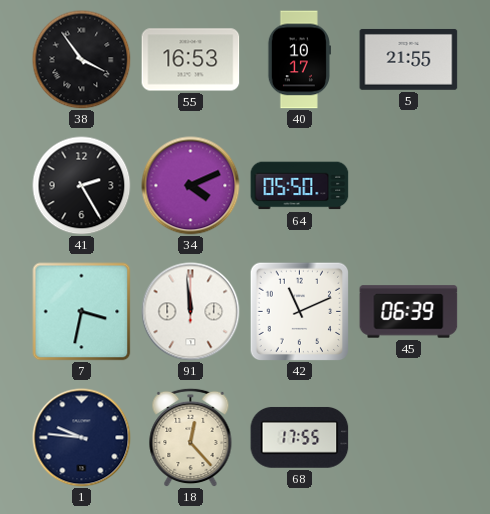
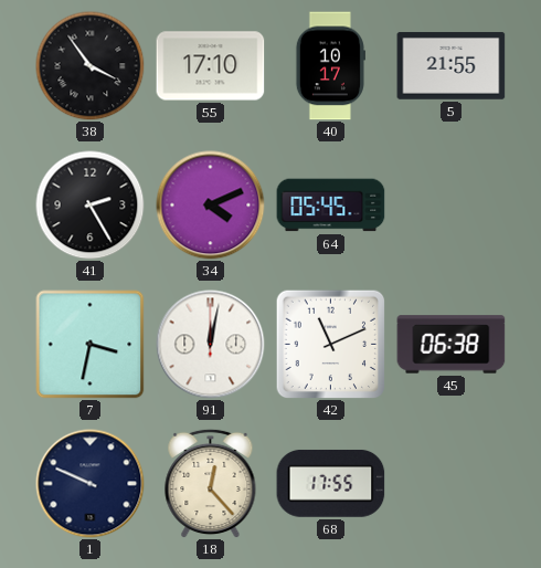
55: 16:53 -> 17:10
64: 05:50 -> 05:45
91: 11:59 -> 12:02
45: 06:39 -> 06:38
1: 9:46 -> 9:49
